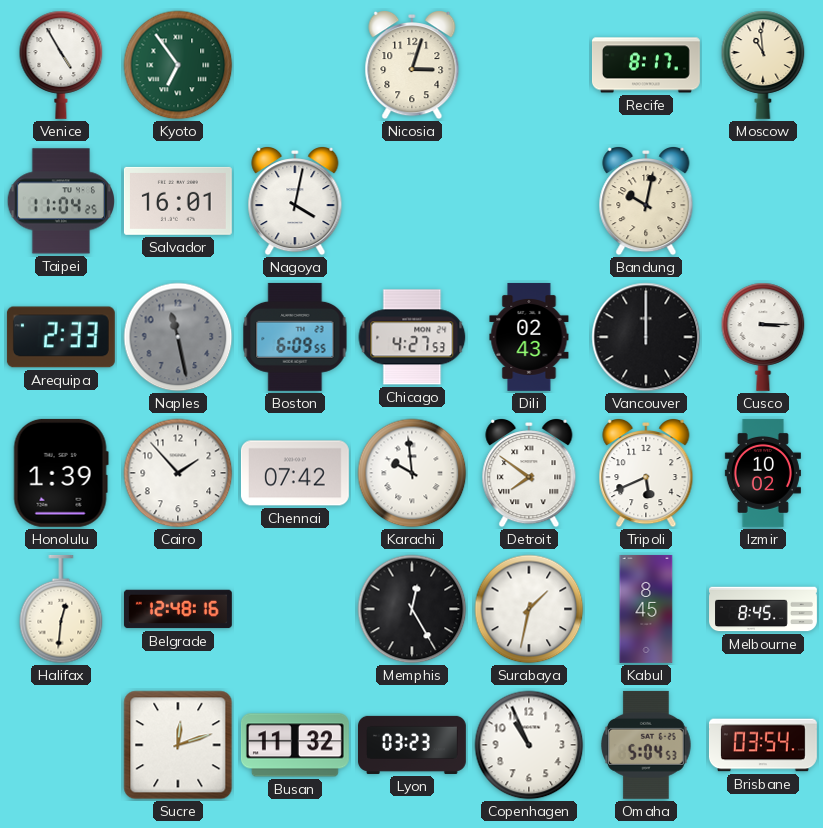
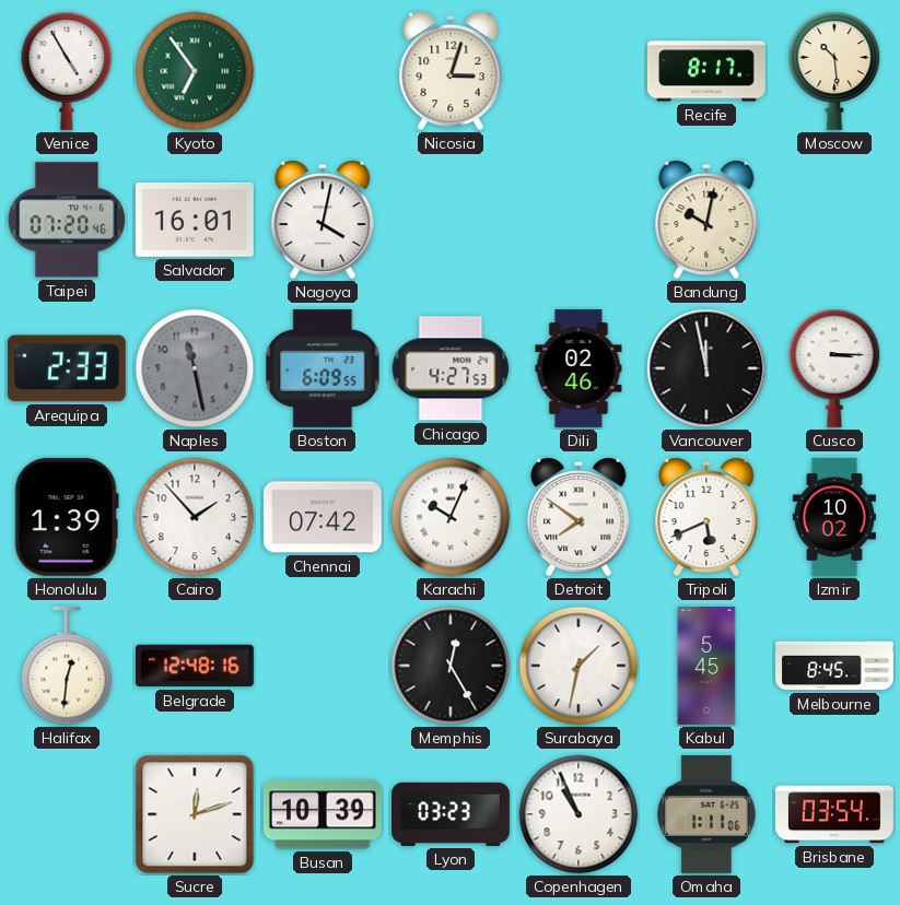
Moscow: 10:59 -> 10:29
Taipei: 11:04 -> 07:20
Dili: 02:43 -> 02:46
Vancouver: 12:00 -> 11:58
Karachi: 9:59 -> 10:04
Kabul: 8:45 -> 5:45
Busan: 11:32 -> 10:39
Omaha: 5:04 -> 1:11
